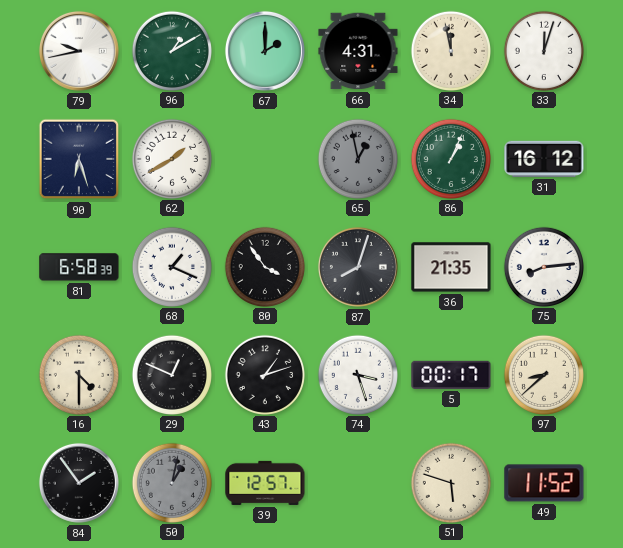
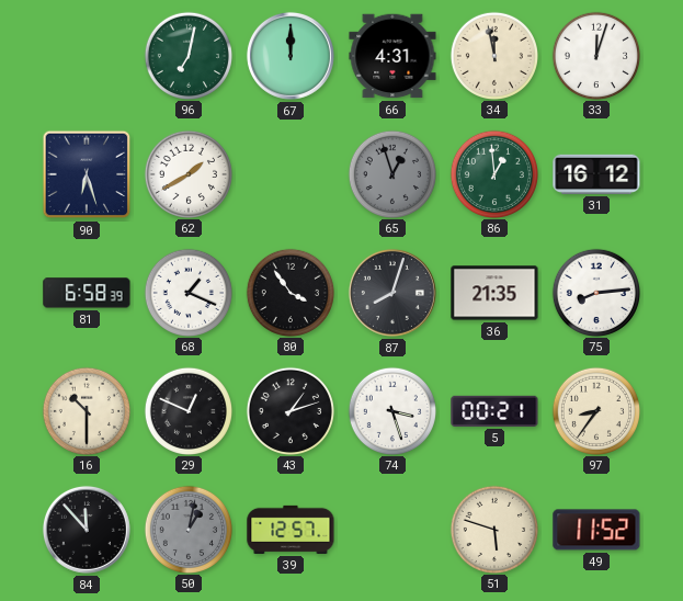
79: 9:43 -> none
96: 1:10 -> 7:02
67: 2:00 -> 12:00
65: 12:58 -> 12:57
86: 1:04 -> 12:59
16: 4:30 -> 10:30
5: 00:17 -> 00:21
97: 8:38 -> 8:36
84: 1:54 -> 11:53
